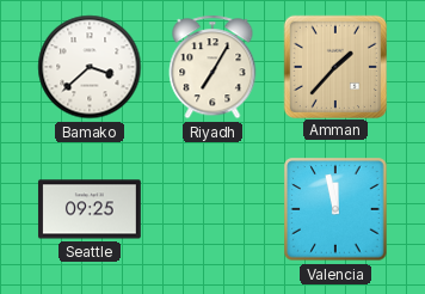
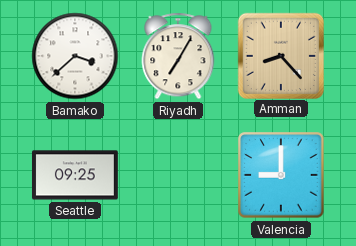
Amman: 1:37 -> 8:23
Valencia: 11:58 -> 9:00
